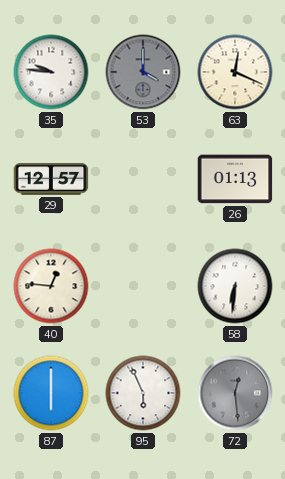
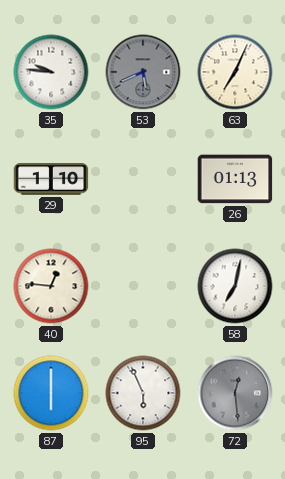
53: 4:00 -> 5:41
63: 12:19 -> 7:04
29: 12:57 -> 1:10
58: 6:31 -> 7:02
